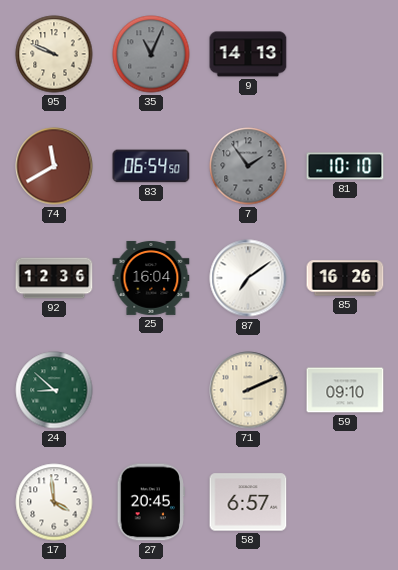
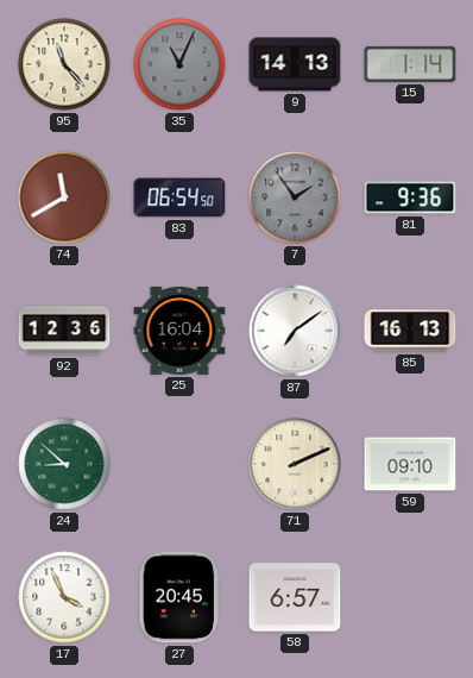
95: 9:49 -> 11:23
15: none -> 1:14
81: 10:10 -> 9:36
85: 16:26 -> 16:13
17: 3:59 -> 3:56
